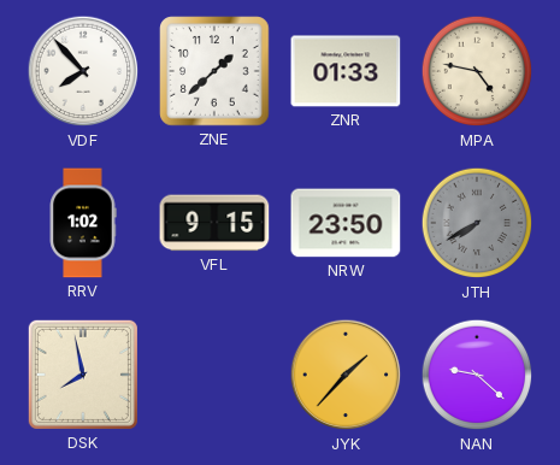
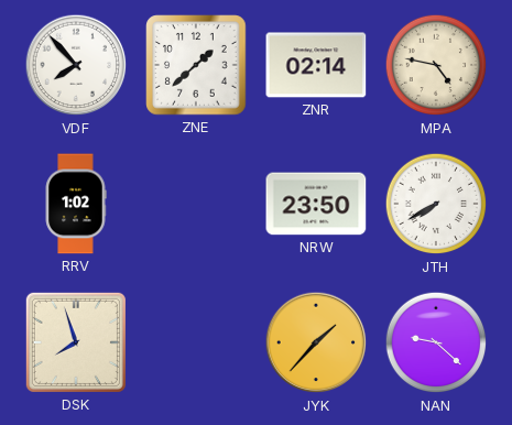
ZNR: 01:33 -> 02:14
VFL: 9:15 -> none
JTH dial: grey -> white
DSK: 7:58 -> 7:57
